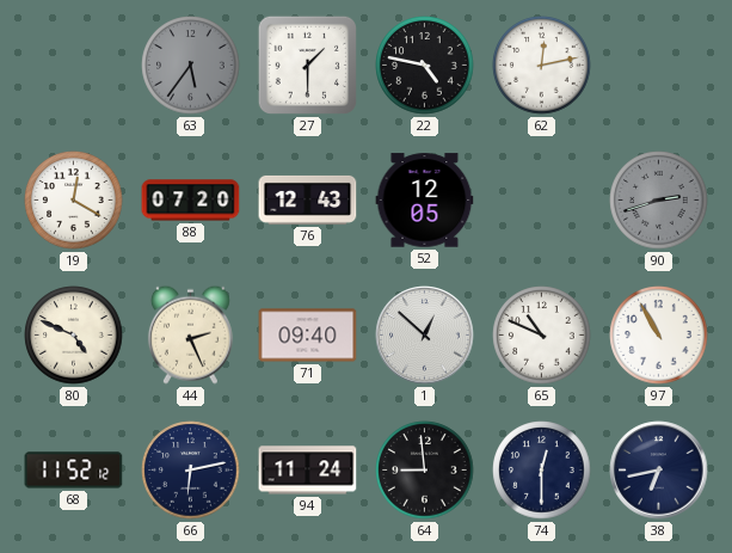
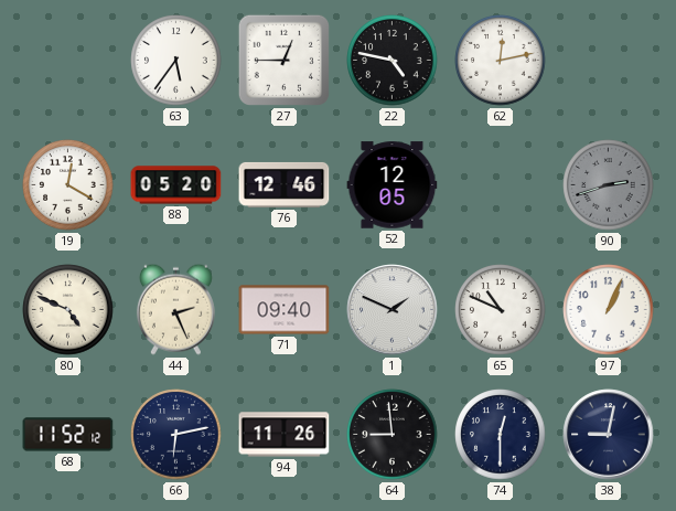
63 dial: grey -> white
27: 1:30 -> 12:45
88: 07:20 -> 05:20
76: 12:43 -> 12:46
1: 12:52 -> 1:49
97: 10:55 -> 1:04
94: 11:24 -> 11:26
38: 6:43 -> 9:02
